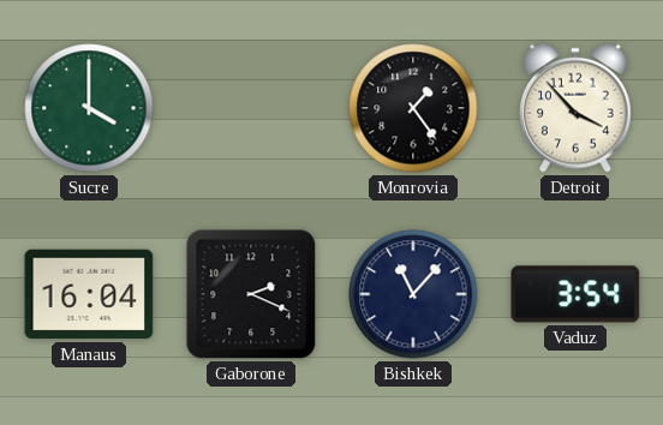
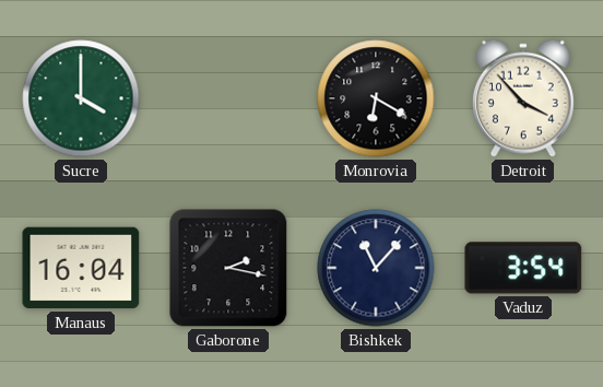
Monrovia: 1:24 -> 6:20
Gaborone: 2:19 -> 2:17
